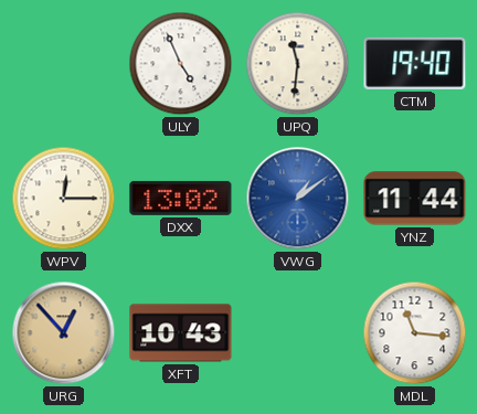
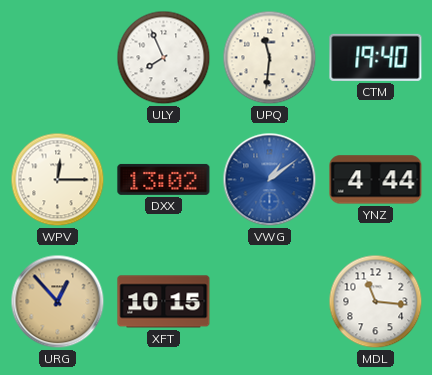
ULY: 4:56 -> 7:56
YNZ: 11:44 -> 4:44
XFT: 10:43 -> 10:15
